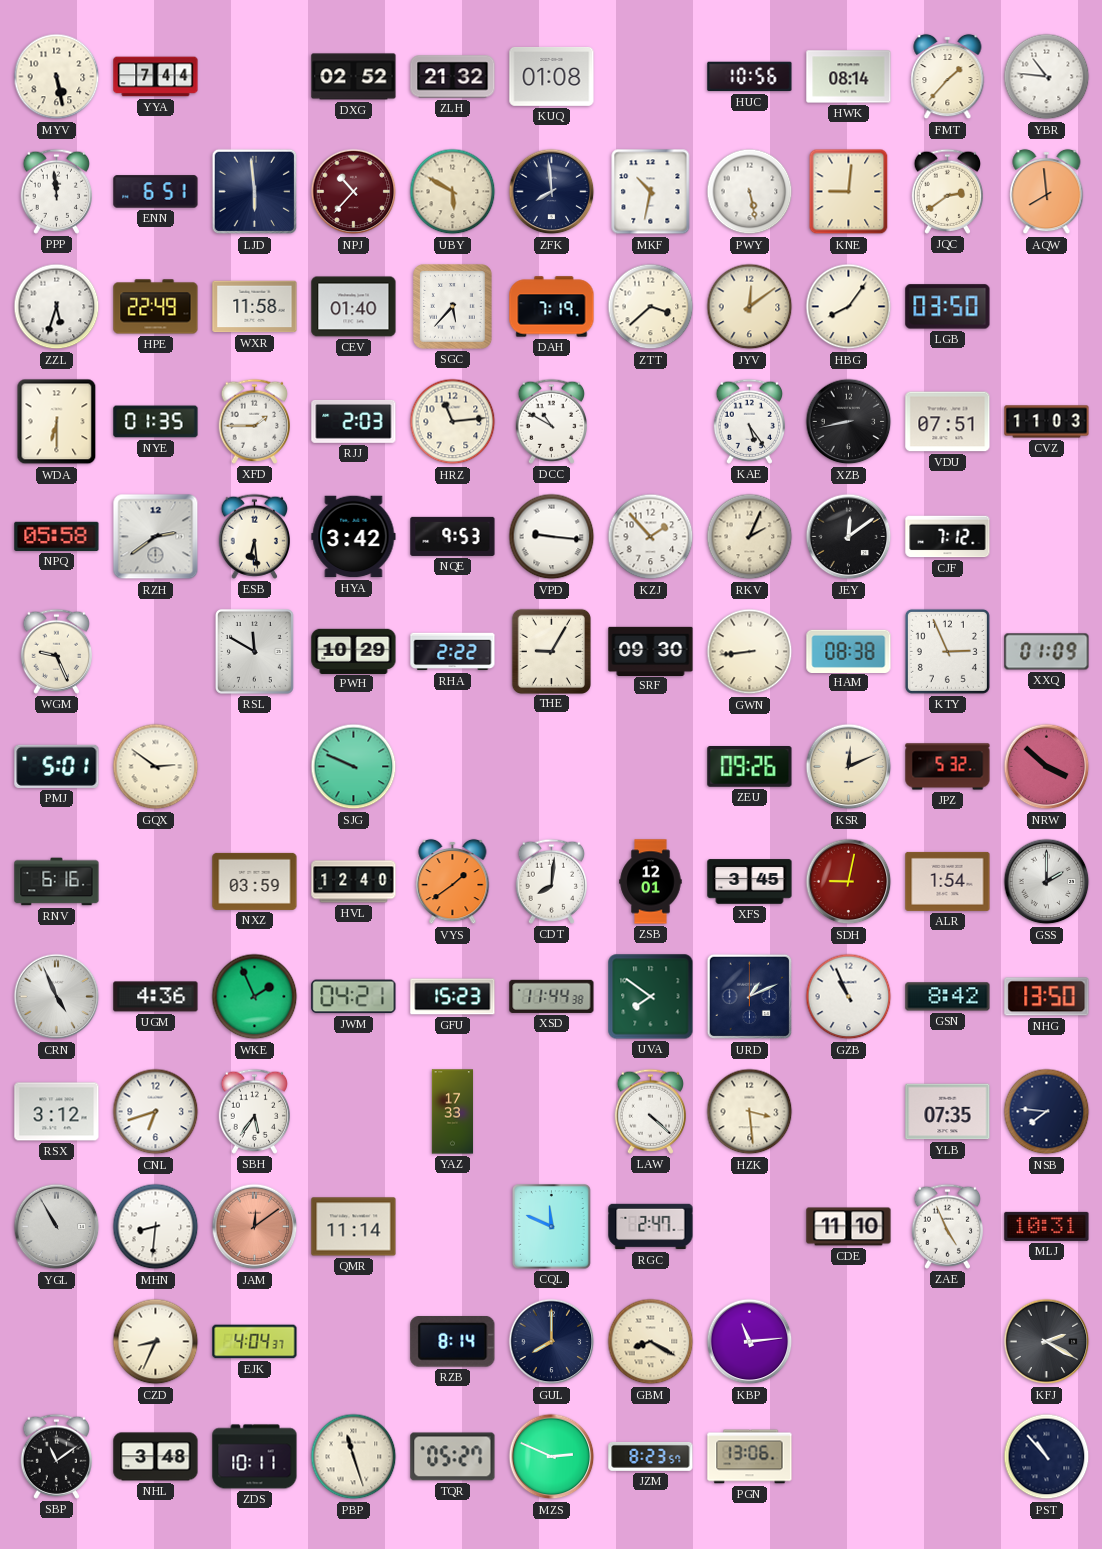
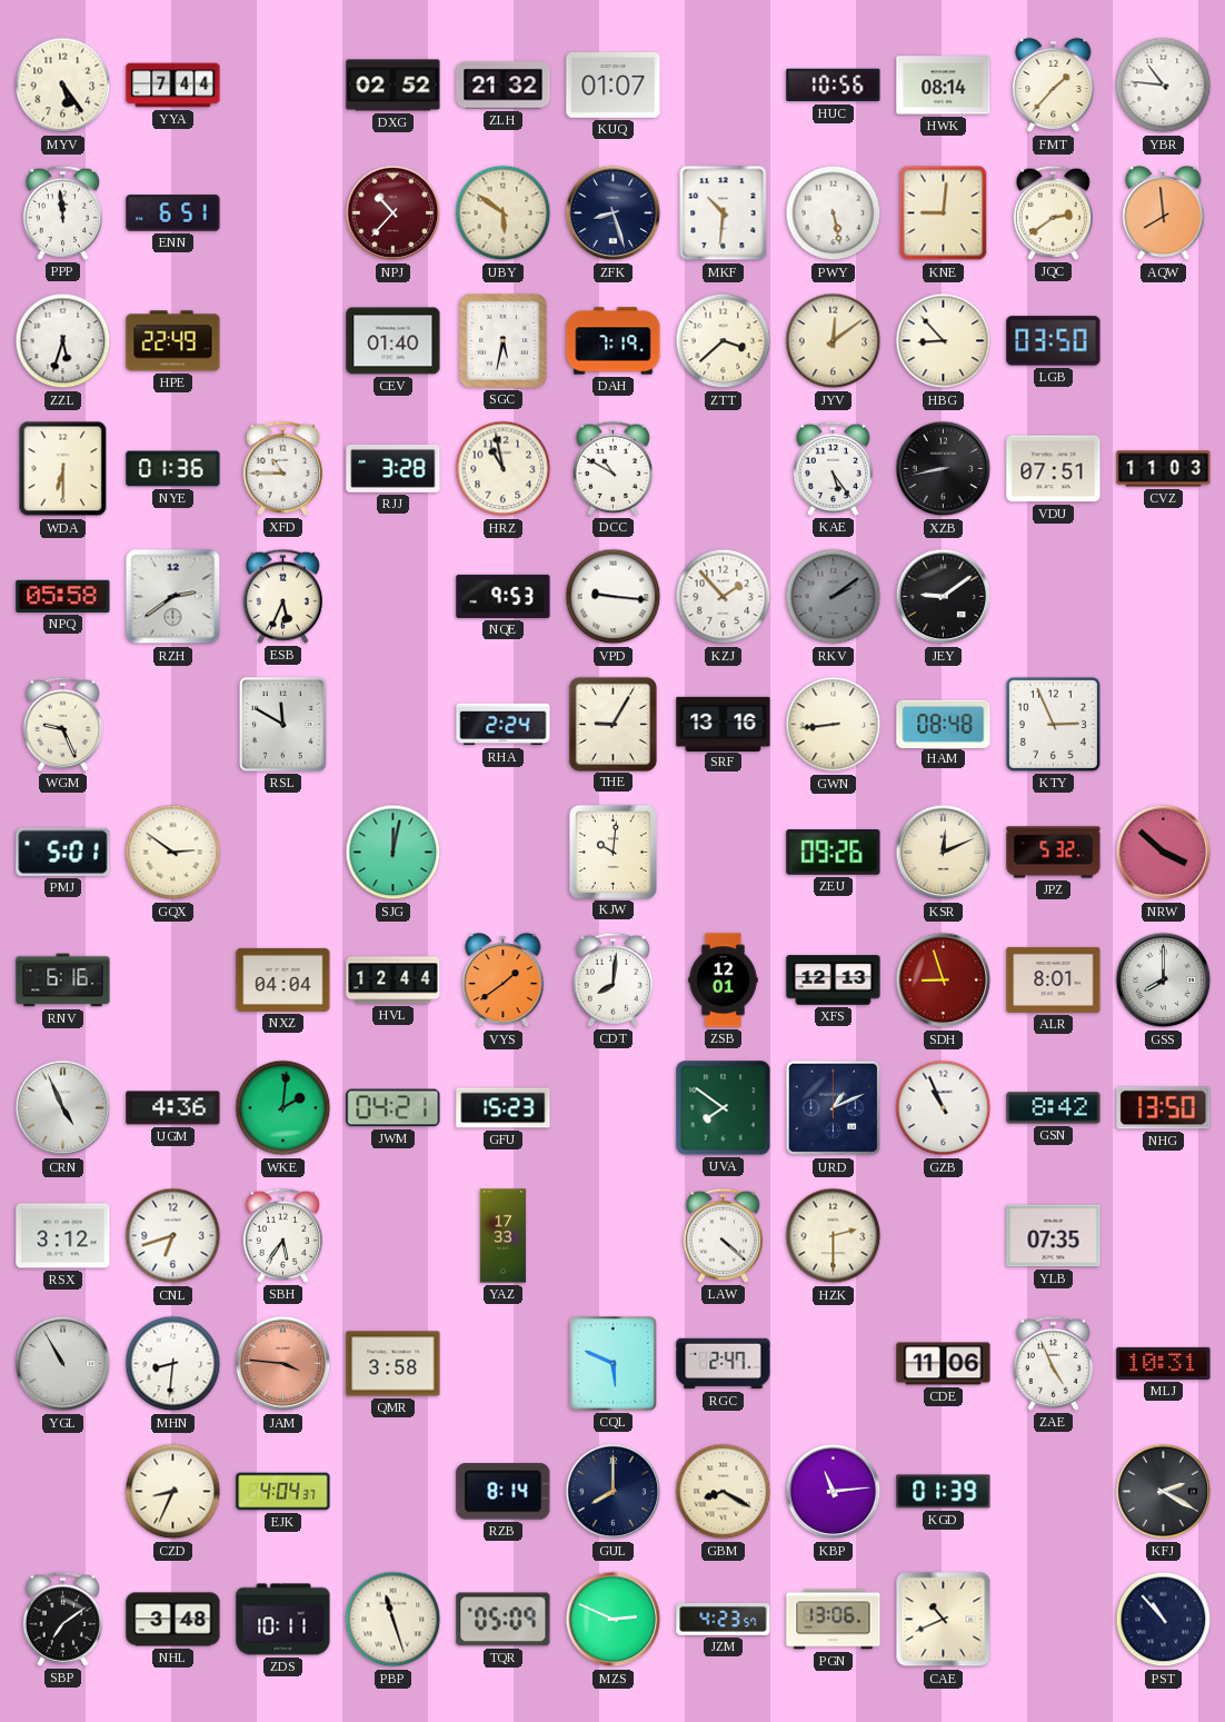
MYV: 5:28 -> 5:24
KUQ: 01:08 -> 01:07
LJD: 5:59 -> none
UBY: 5:50 -> 5:51
ZFK: 7:59 -> 8:27
MKF: 10:32 -> 10:31
WXR: 11:58 -> none
SGC: 5:37 -> 5:32
HBG: 8:06 -> 8:53
NYE: 01:35 -> 01:36
XFD: 1:45 -> 10:45
RJJ: 2:03 -> 3:28
HRZ: 11:14 -> 10:58
ESB: 6:29 -> 5:34
HYA: 3:42 -> none
RKV: 2:04 -> 2:09
RKV dial: cream -> grey
JEY: 12:09 -> 9:09
CJF: 7:12 -> none
PWH: 10:29 -> none
RHA: 2:22 -> 2:24
SRF: 09:30 -> 13:16
HAM: 08:38 -> 08:48
XXQ: 01:09 -> none
SJG: 9:49 -> 12:02
KJW: none -> 10:01
NXZ: 03:59 -> 04:04
HVL: 12:40 -> 12:44
XFS: 3:45 -> 12:13
SDH: 9:02 -> 8:57
ALR: 1:54 -> 8:01
GSS: 2:00 -> 8:00
WKE: 1:56 -> 2:01
XSD: 11:44 -> none
HZK: 3:29 -> 2:30
NSB: 7:46 -> none
JAM: 12:09 -> 3:46
QMR: 11:14 -> 3:58
CQL: 11:49 -> 5:49
CDE: 11:10 -> 11:06
KGD: none -> 01:39
SBP: 11:09 -> 7:09
TQR: 05:27 -> 05:09
JZM: 8:23 -> 4:23
CAE: none -> 10:41
